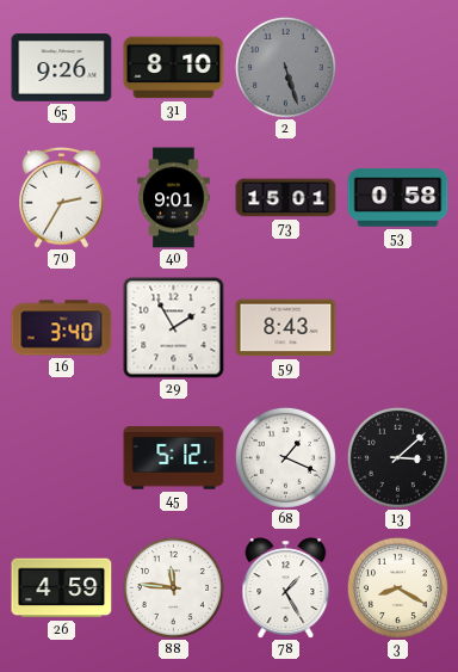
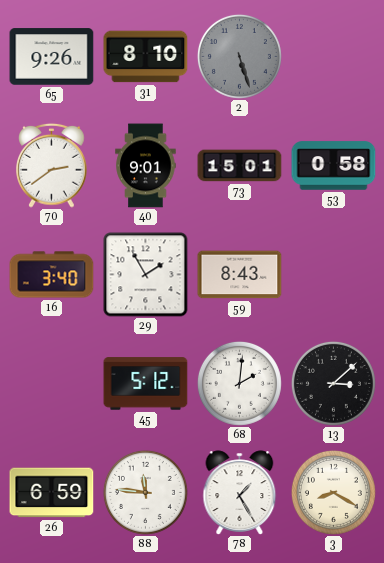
70: 2:35 -> 2:39
68: 1:19 -> 2:01
26: 4:59 -> 6:59
